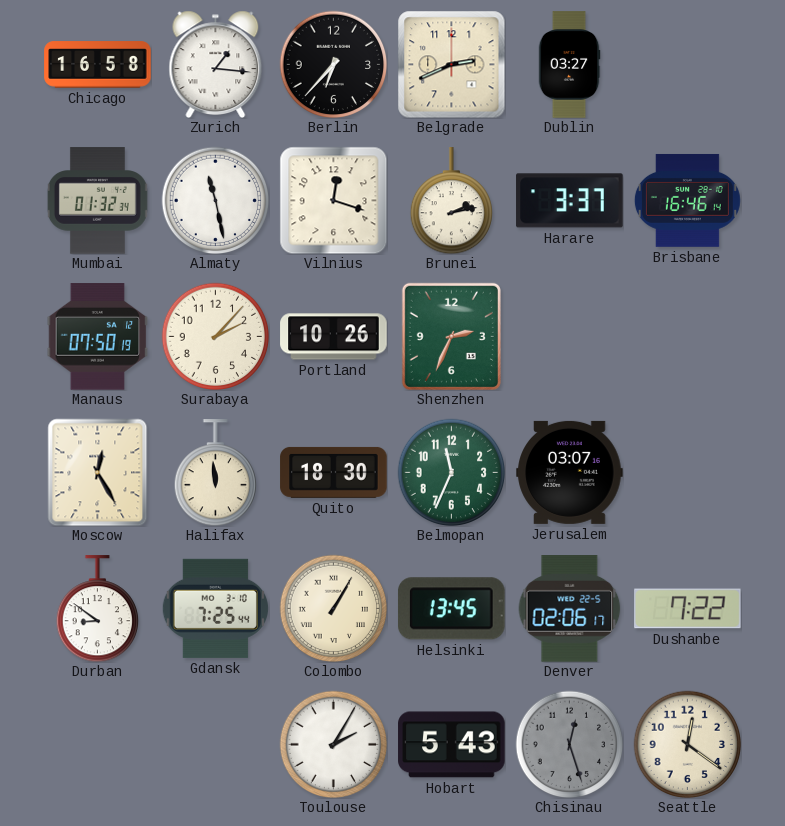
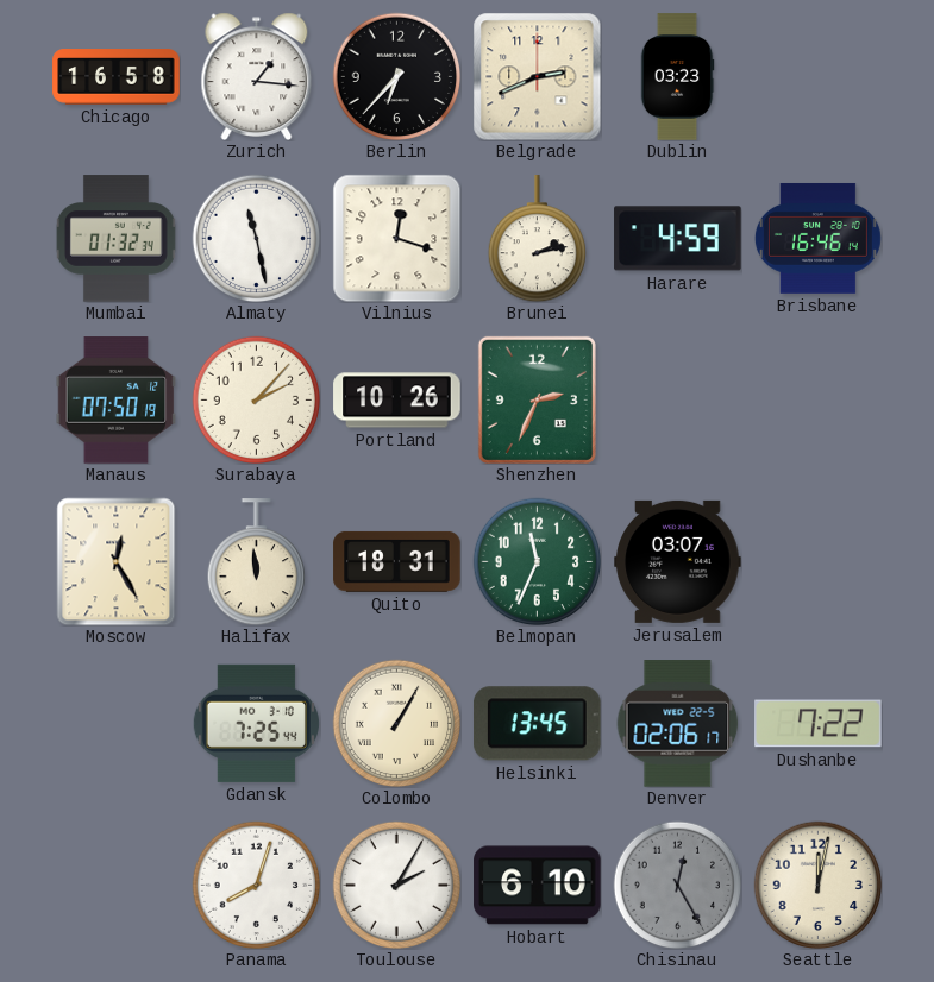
Dublin: 03:27 -> 03:23
Harare: 3:37 -> 4:59
Quito: 18:30 -> 18:31
Durban: 8:51 -> none
Panama: none -> 8:03
Hobart: 5:43 -> 6:10
Chisinau: 12:27 -> 12:25
Seattle: 12:21 -> 12:02
